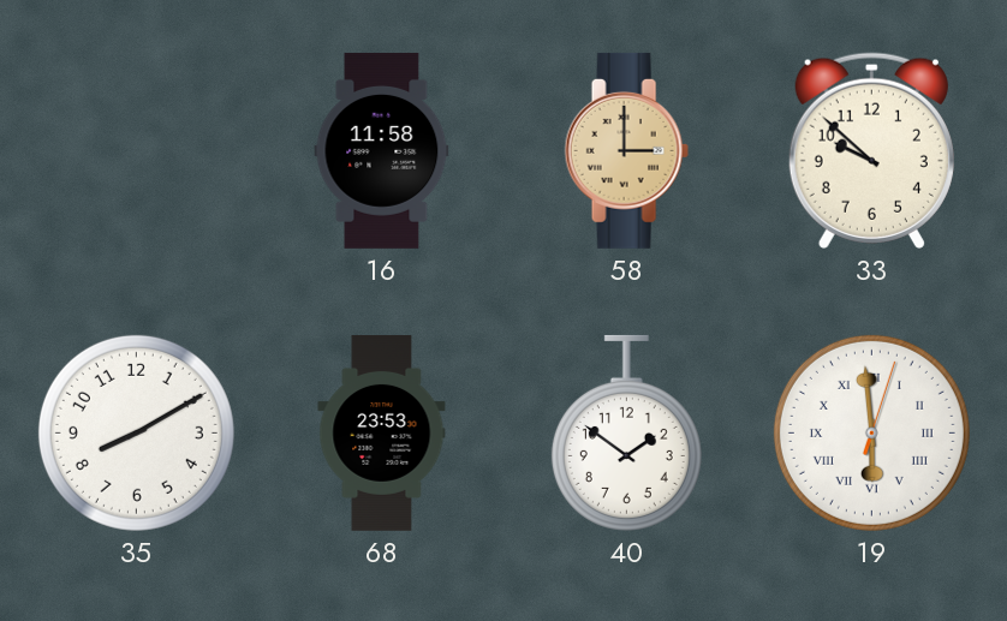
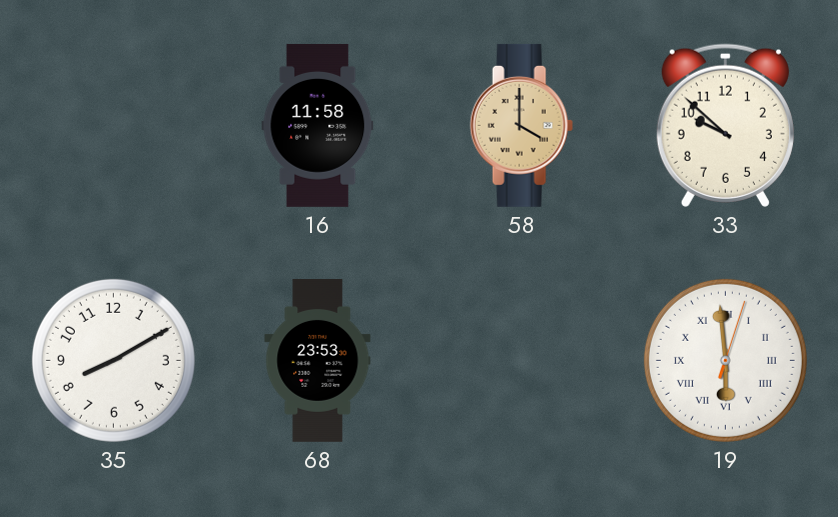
58: 3:00 -> 4:00
40: 1:51 -> none
